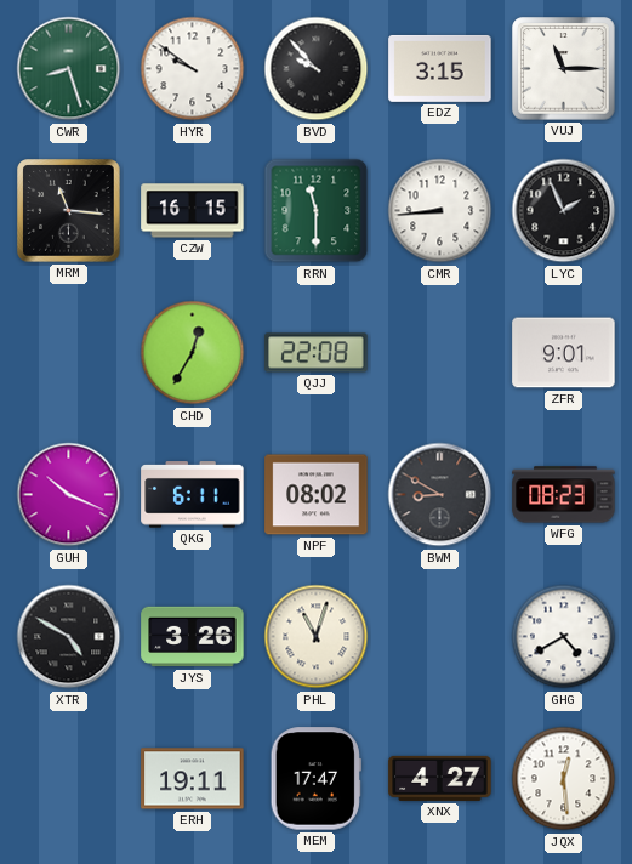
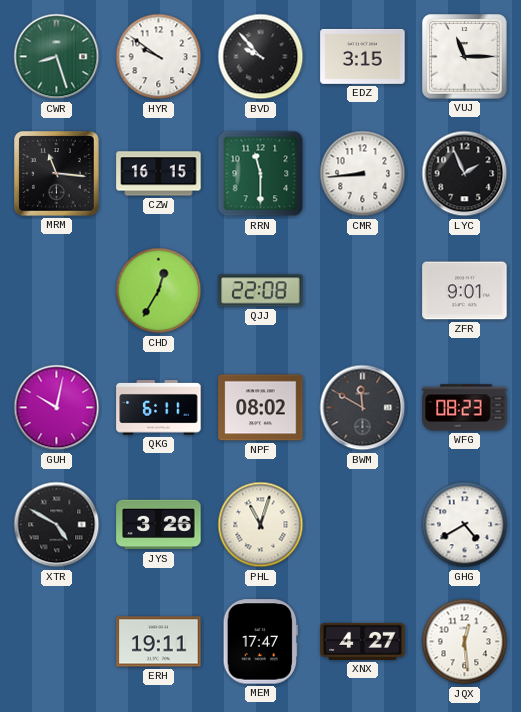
GUH: 10:19 -> 10:02
BWM: 8:50 -> 11:50
